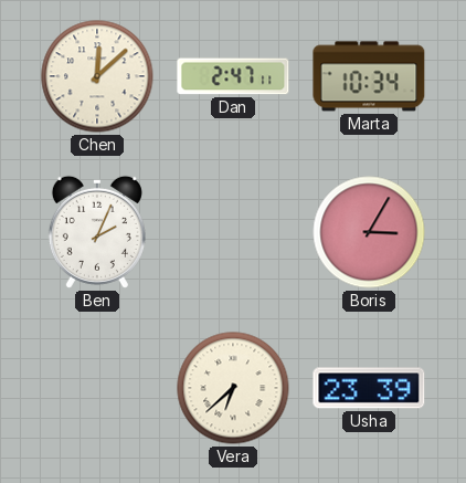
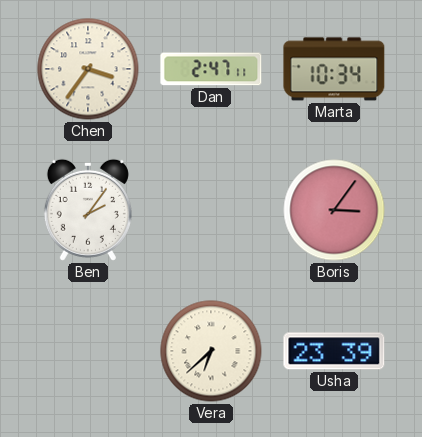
Chen: 12:08 -> 3:36
Ben: 2:04 -> 2:06
Boris: 3:05 -> 3:06
